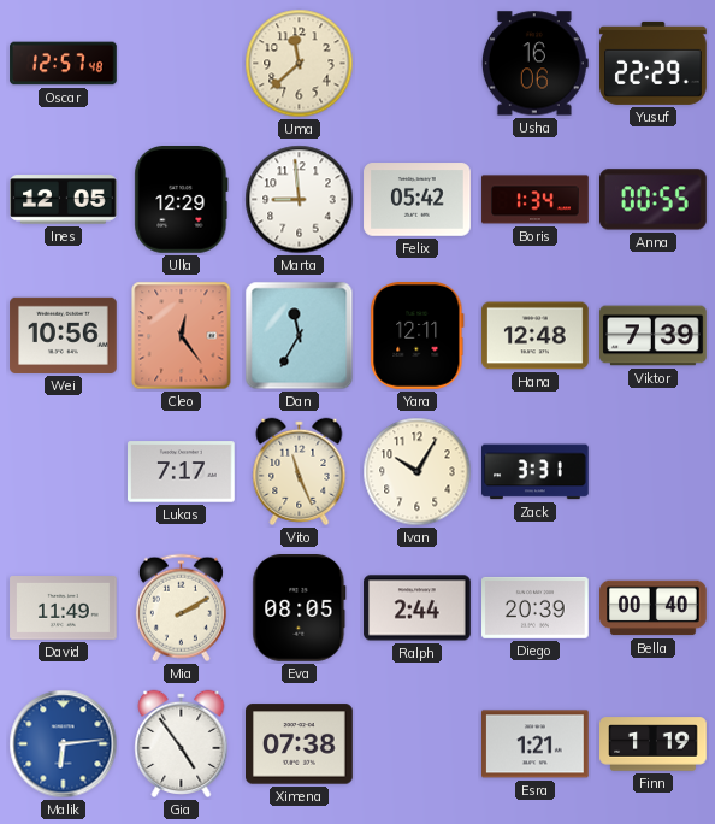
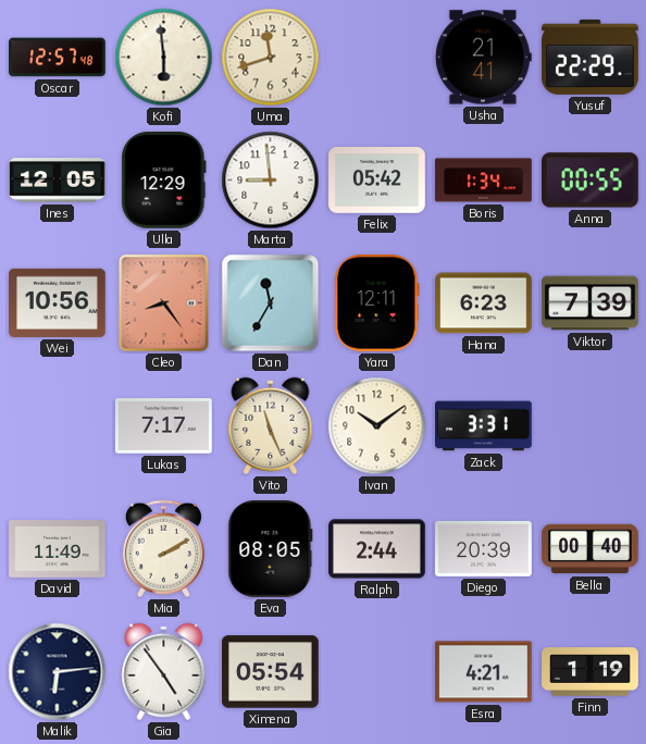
Kofi: none -> 5:59
Uma: 11:38 -> 11:42
Usha: 16:06 -> 21:41
Cleo: 12:24 -> 8:24
Hana: 12:48 -> 6:23
Ivan: 10:05 -> 10:09
Malik dial: blue -> navy
Ximena: 07:38 -> 05:54
Esra: 1:21 -> 4:21
